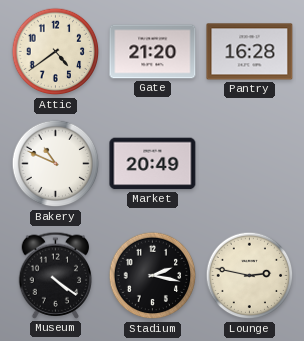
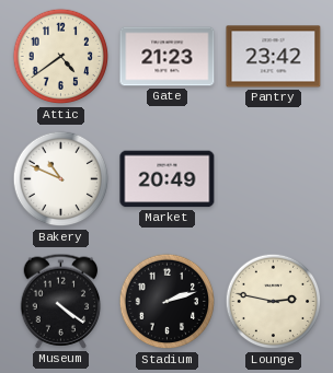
Gate: 21:20 -> 21:23
Pantry: 16:28 -> 23:42
Stadium: 2:17 -> 2:12
